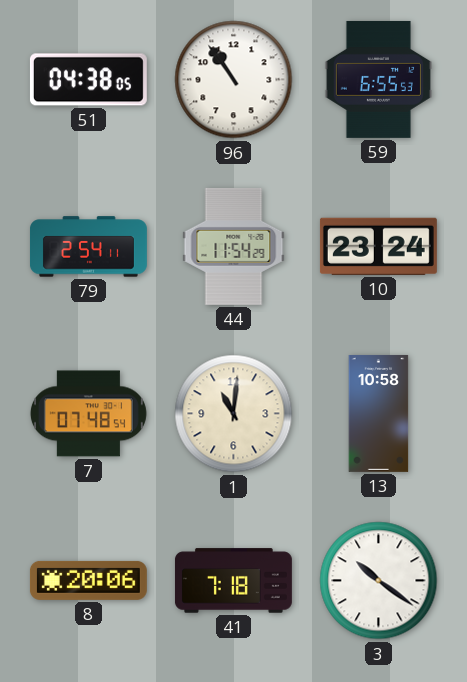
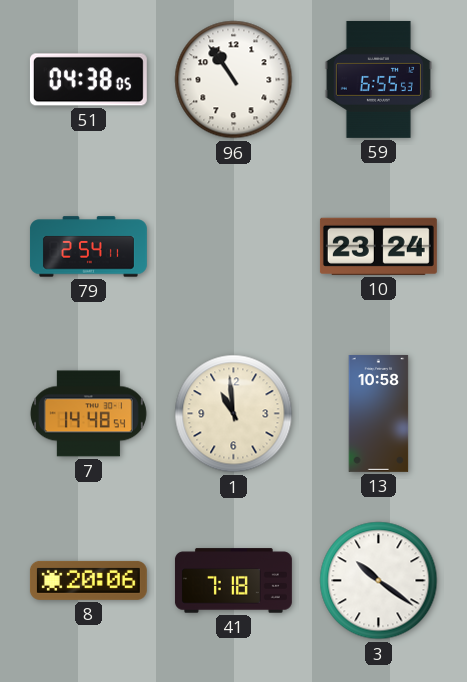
44: 11:54 -> none
7: 07:48 -> 14:48
1: 11:01 -> 10:59
